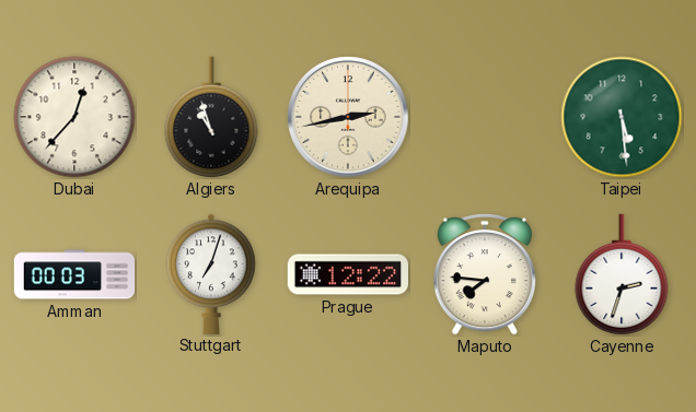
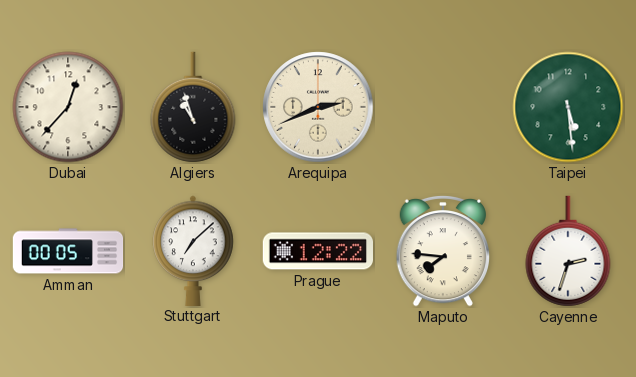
Arequipa: 2:43 -> 2:41
Amman: 00:03 -> 00:05
Stuttgart: 7:03 -> 7:08
